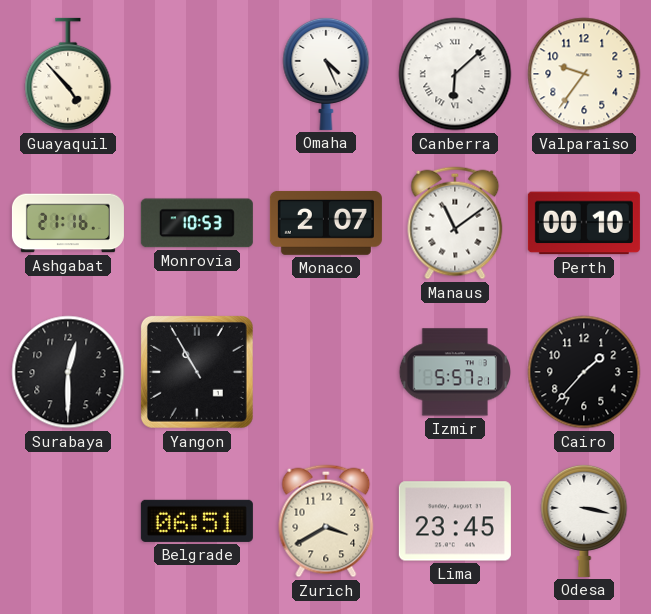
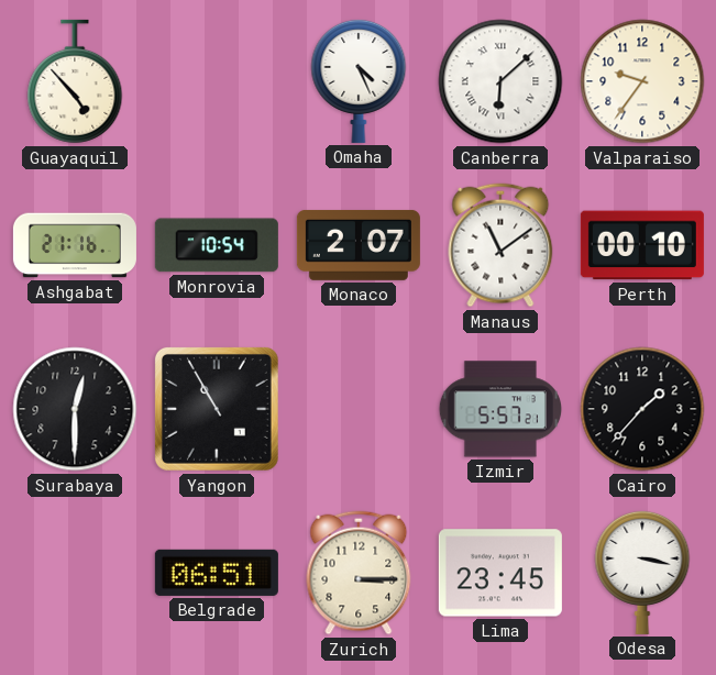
Monrovia: 10:53 -> 10:54
Zurich: 3:40 -> 3:15
